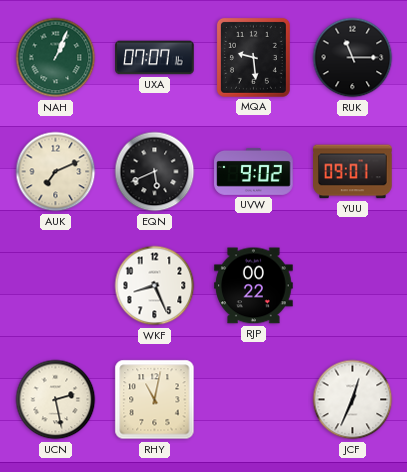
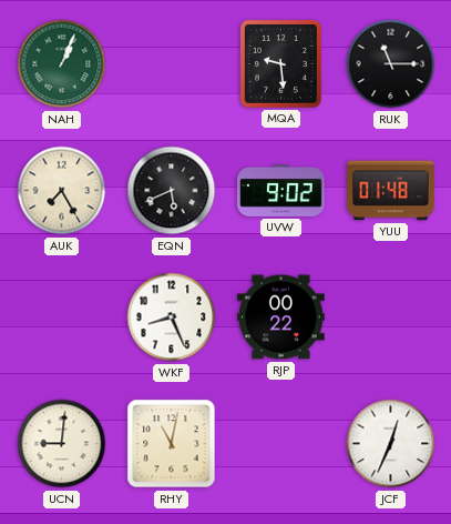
UXA: 07:07 -> none
AUK: 7:11 -> 7:25
YUU: 09:01 -> 01:48
UCN: 2:28 -> 9:01
